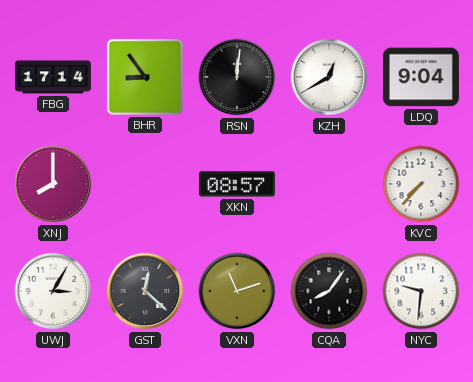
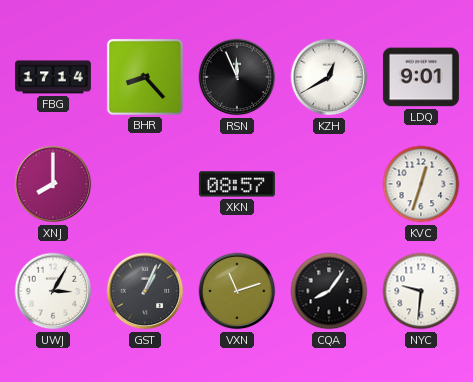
BHR: 8:54 -> 8:23
RSN: 12:01 -> 11:56
LDQ: 9:04 -> 9:01
KVC: 7:37 -> 12:33
GST: 12:22 -> 1:04
